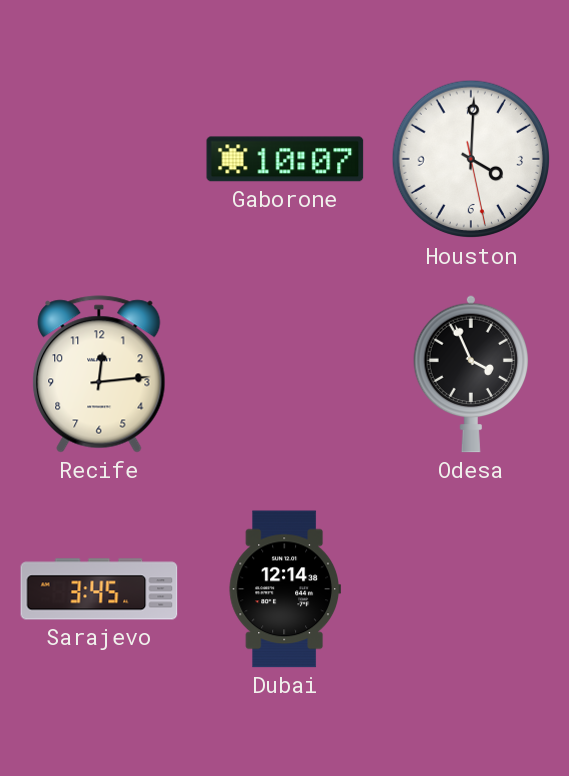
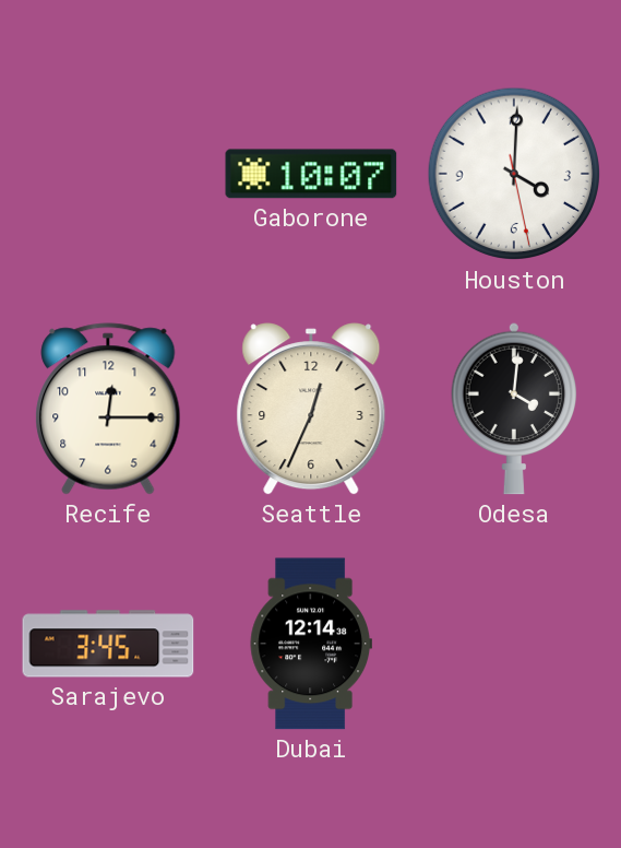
Recife: 12:14 -> 12:15
Seattle: none -> 12:34
Odesa: 3:56 -> 4:01
